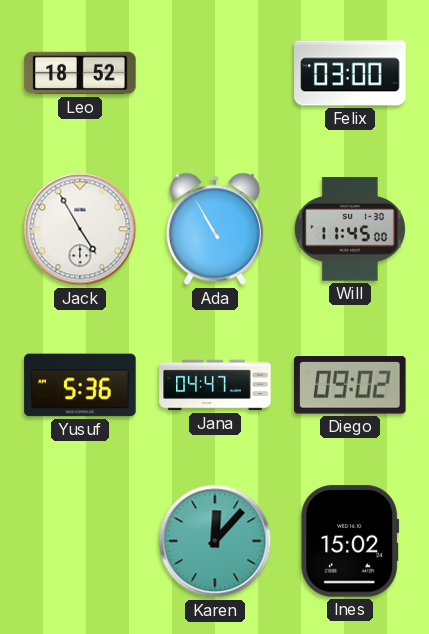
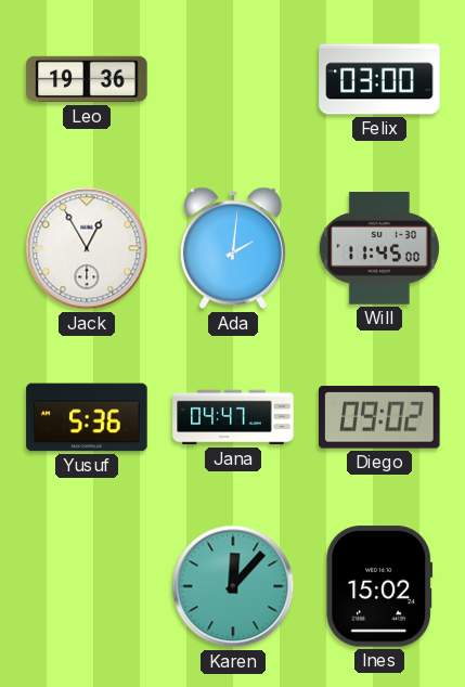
Leo: 18:52 -> 19:36
Jack: 4:55 -> 12:55
Ada: 10:55 -> 2:01
